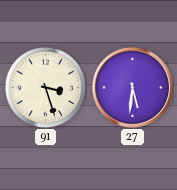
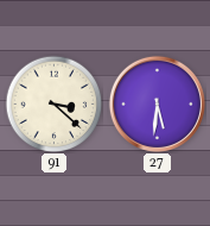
91: 3:27 -> 3:22
